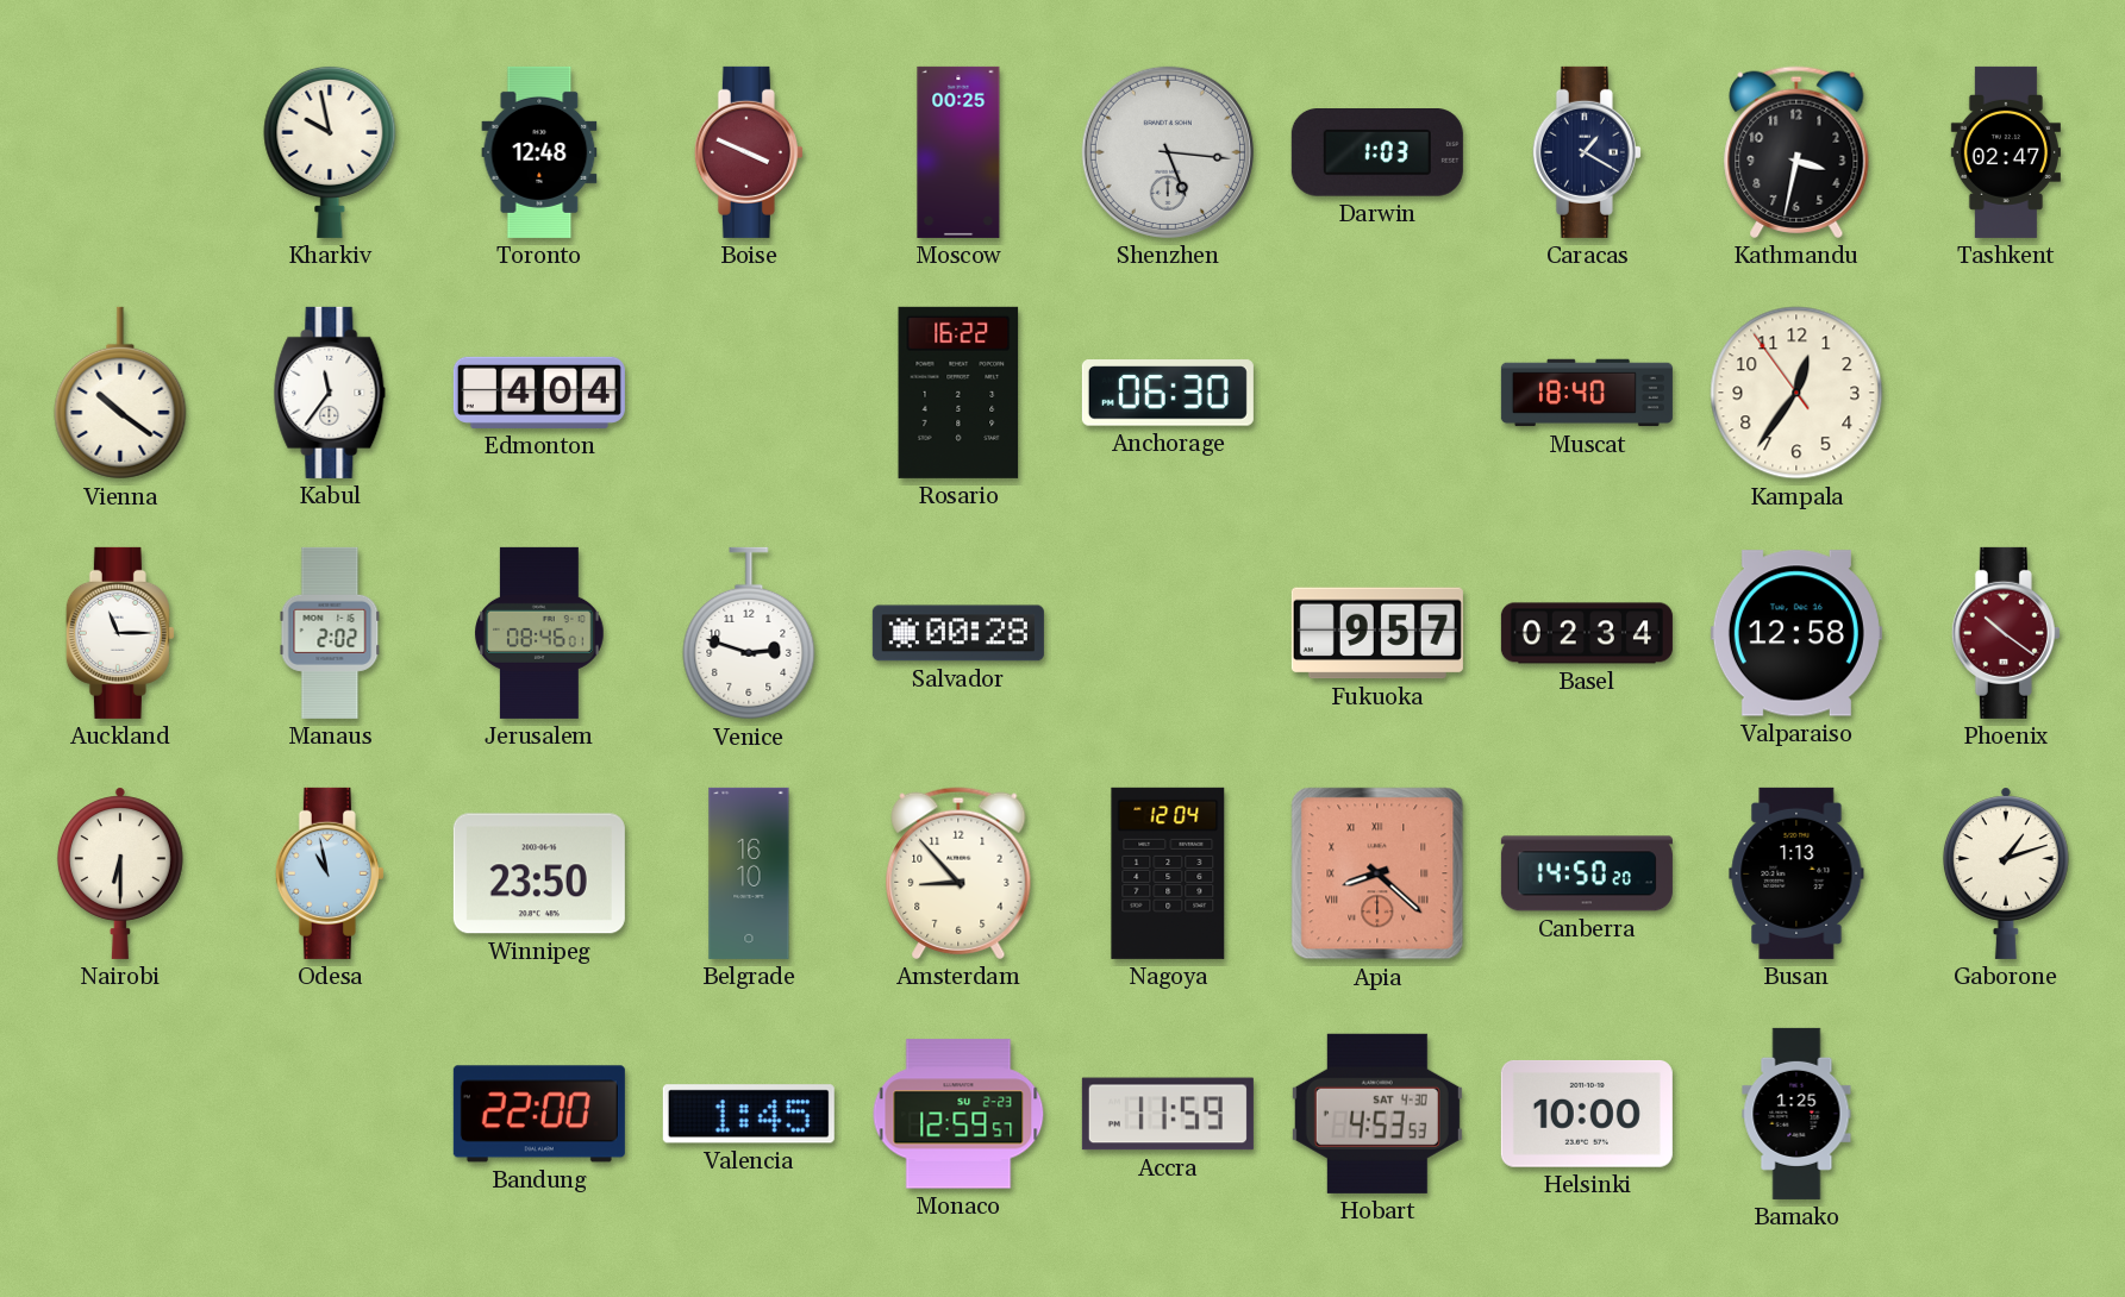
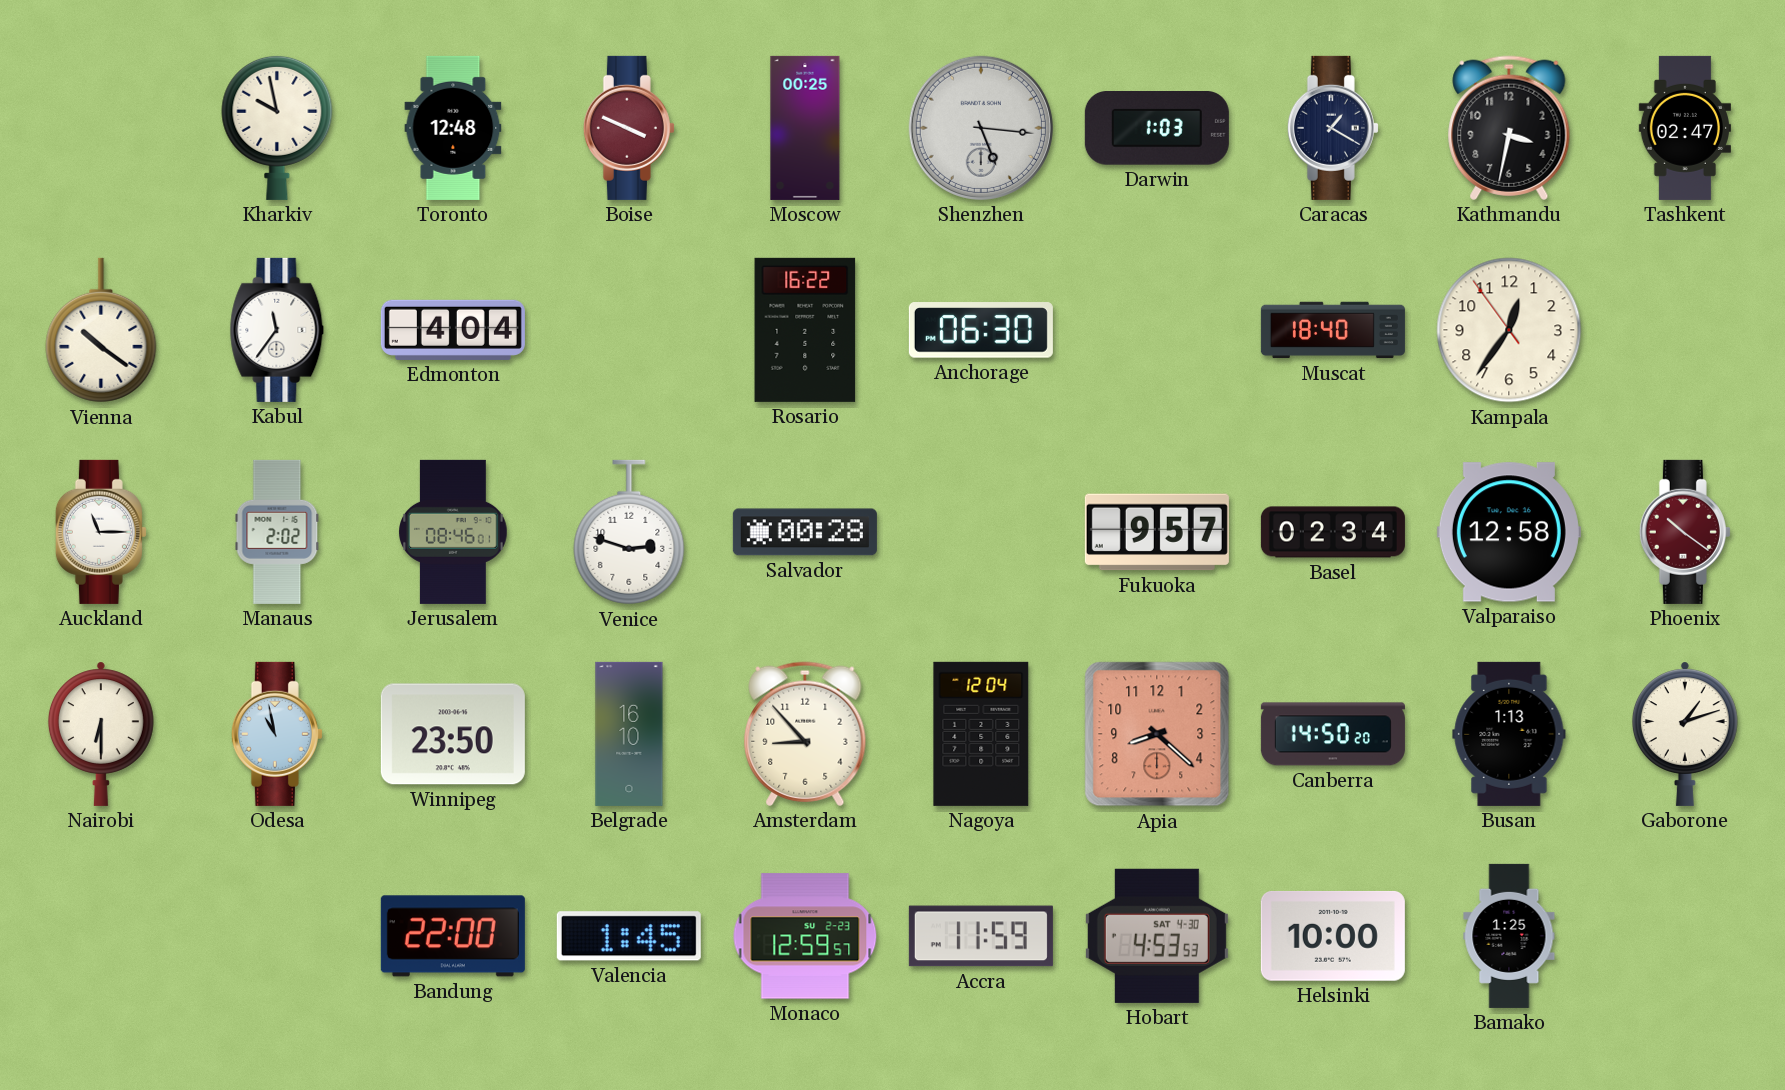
Apia numerals: Roman -> Arabic
